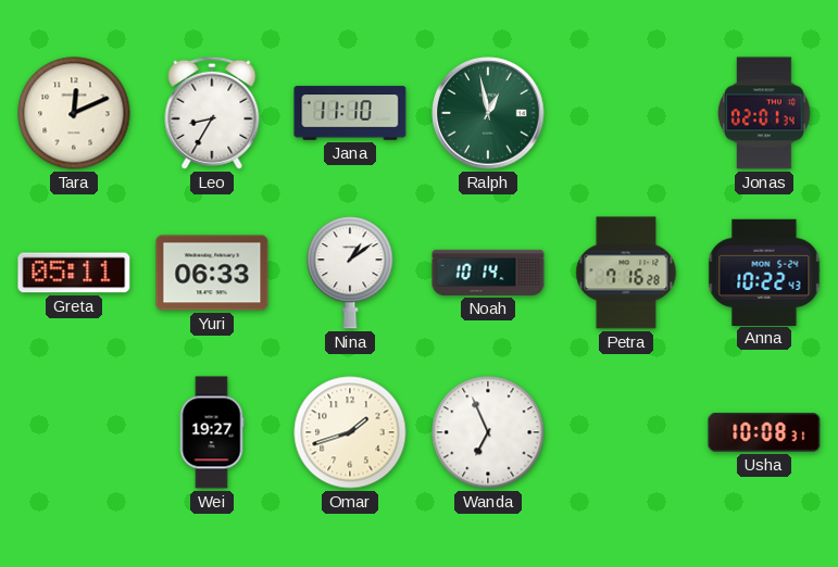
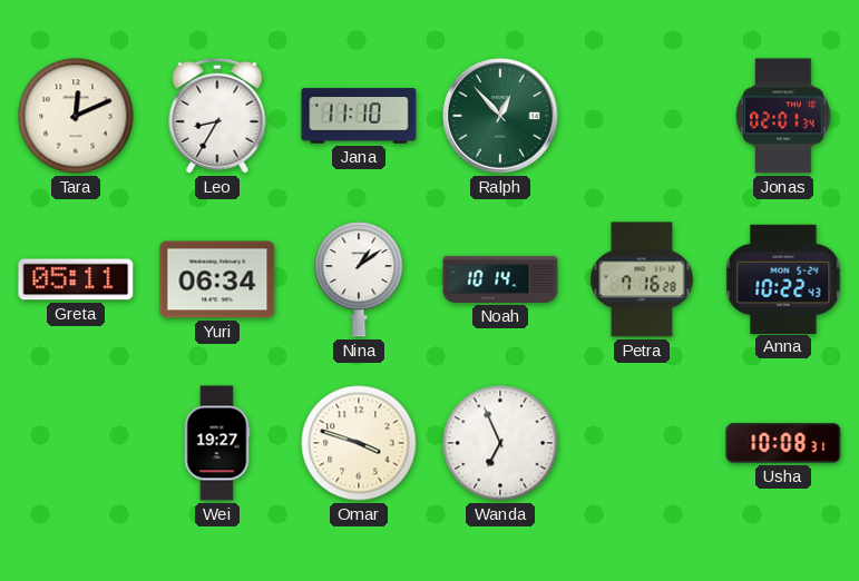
Ralph: 12:58 -> 12:53
Yuri: 06:33 -> 06:34
Omar: 1:42 -> 3:48
